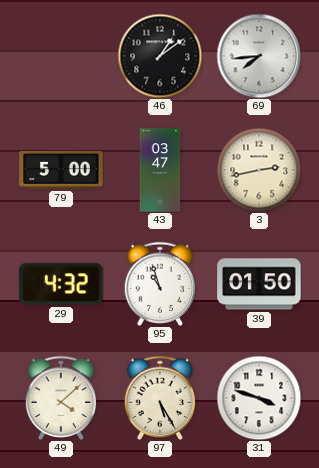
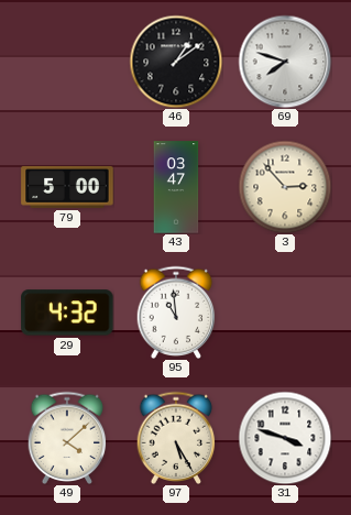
69: 7:44 -> 7:48
3: 2:43 -> 2:53
95: 10:57 -> 10:59
39: 01:50 -> none
